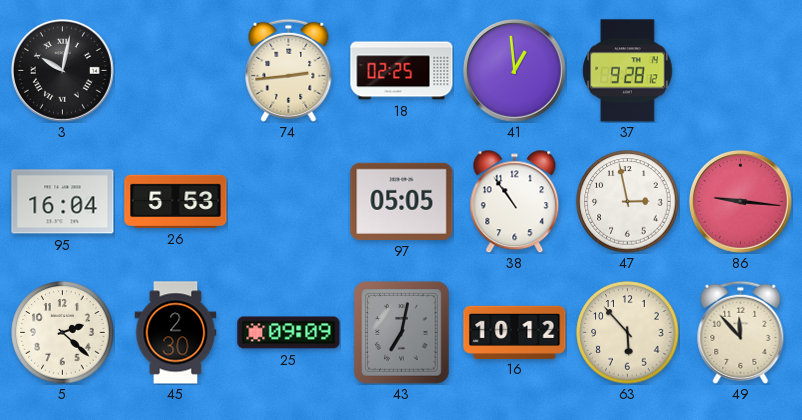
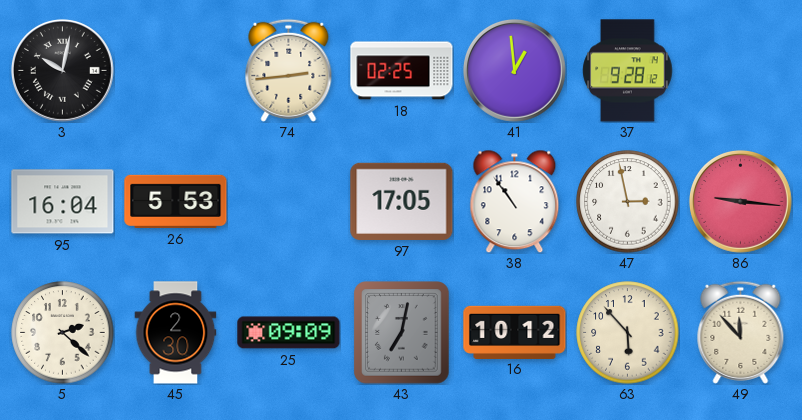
97: 05:05 -> 17:05
